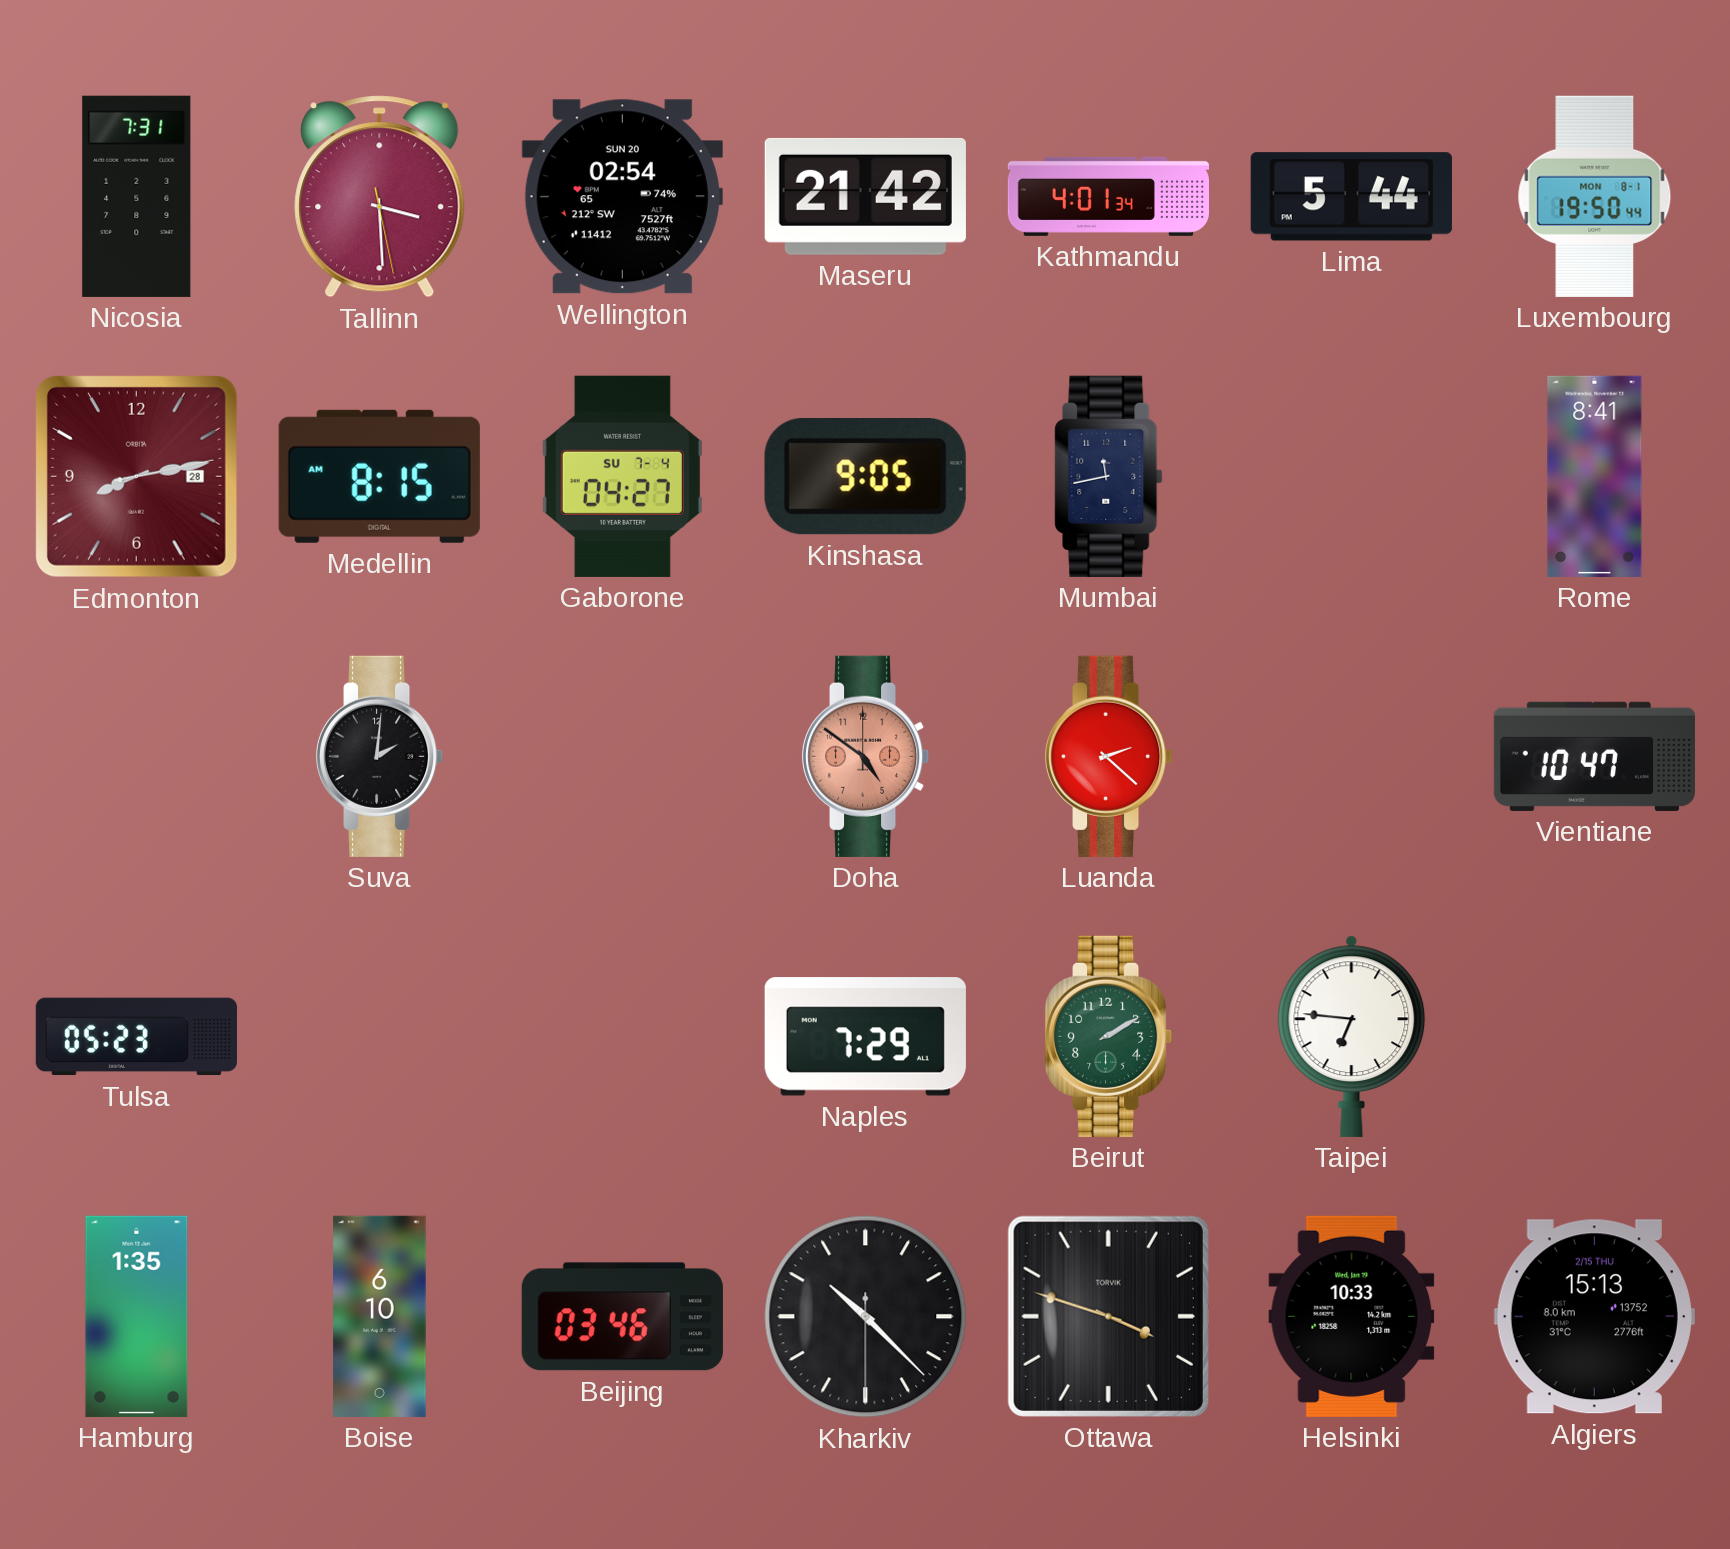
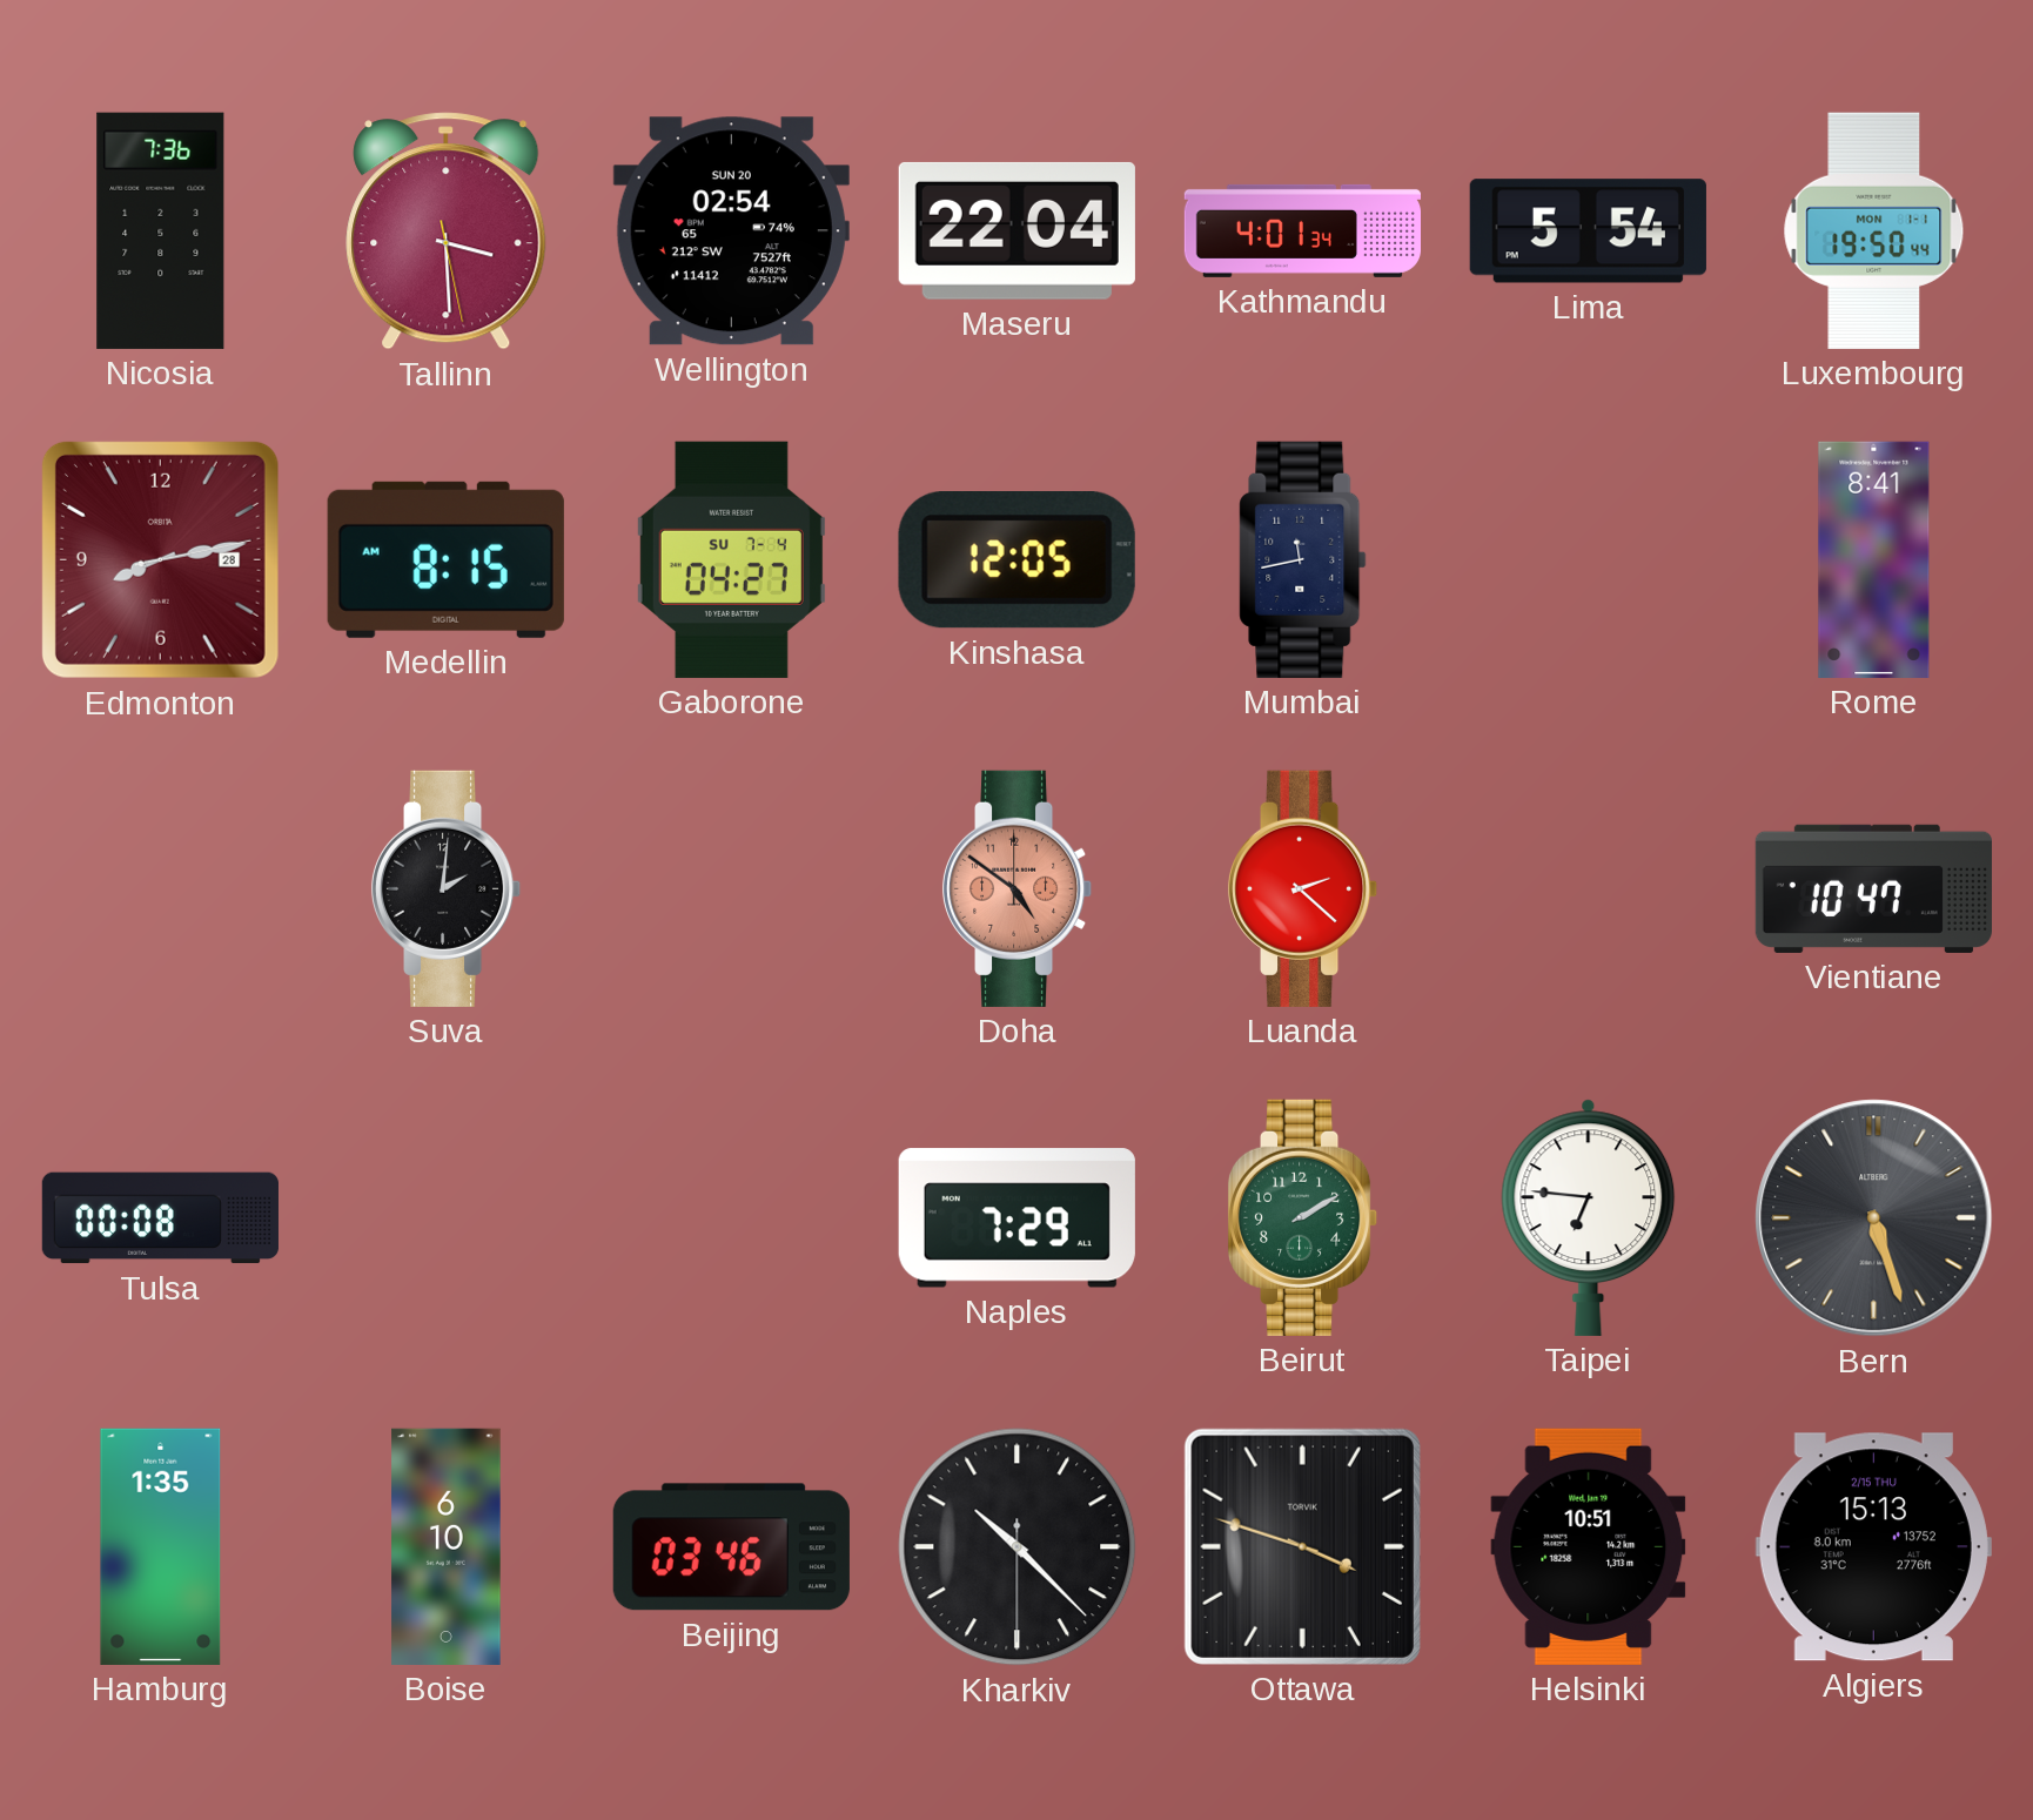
Nicosia: 7:31 -> 7:36
Maseru: 21:42 -> 22:04
Lima: 5:44 -> 5:54
Luxembourg date: MON 8-1 -> MON 1-1
Kinshasa: 9:05 -> 12:05
Tulsa: 05:23 -> 00:08
Bern: none -> 5:27
Helsinki: 10:33 -> 10:51
